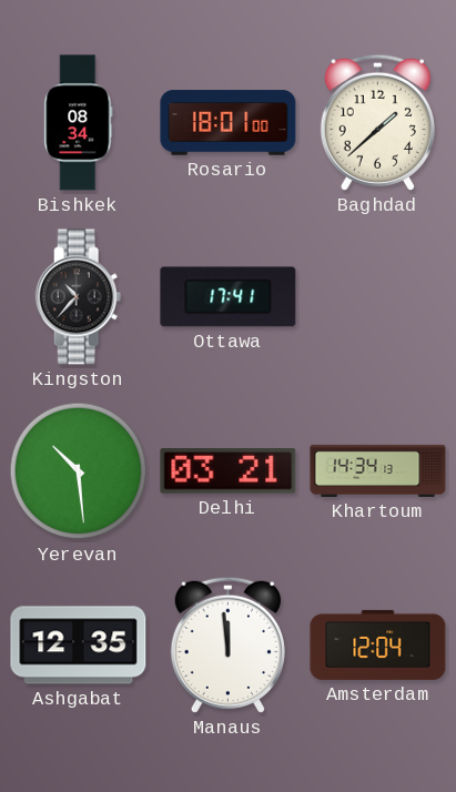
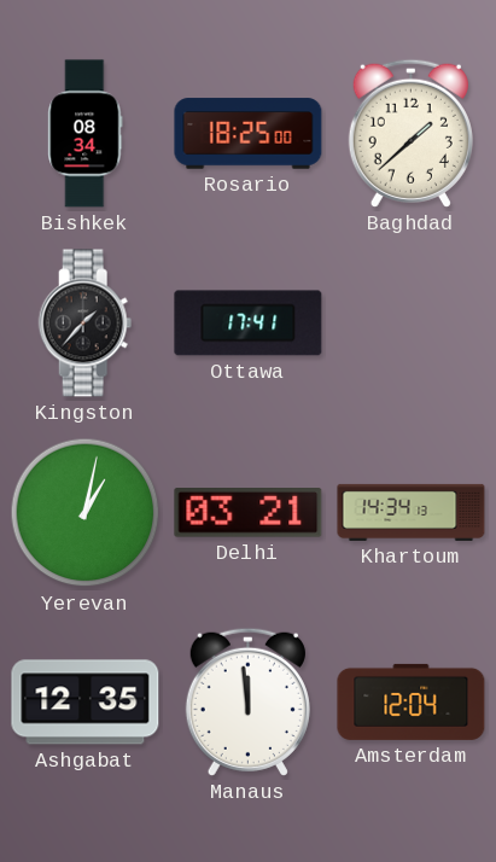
Rosario: 18:01 -> 18:25
Kingston: 10:37 -> 1:37
Yerevan: 10:29 -> 1:02
